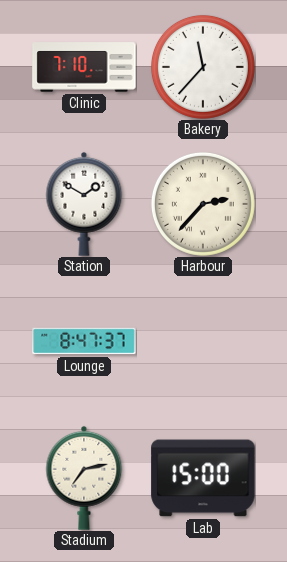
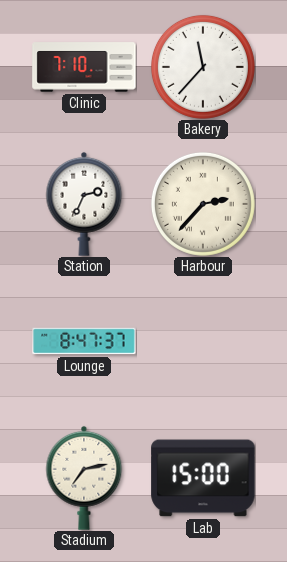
Station: 1:50 -> 2:34
